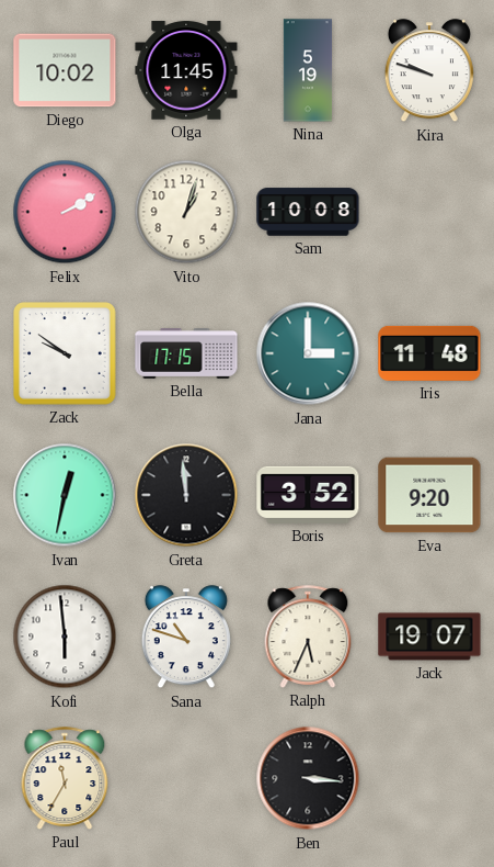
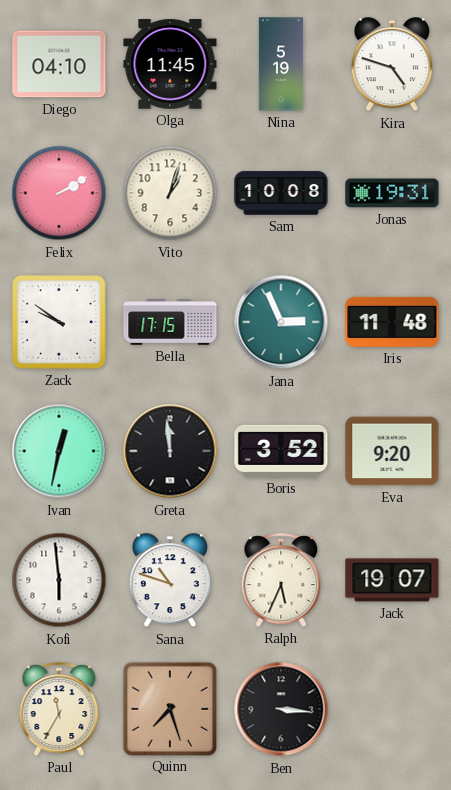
Diego: 10:02 -> 04:10
Kira: 9:48 -> 4:48
Jonas: none -> 19:31
Jana: 3:00 -> 2:56
Quinn: none -> 7:27
